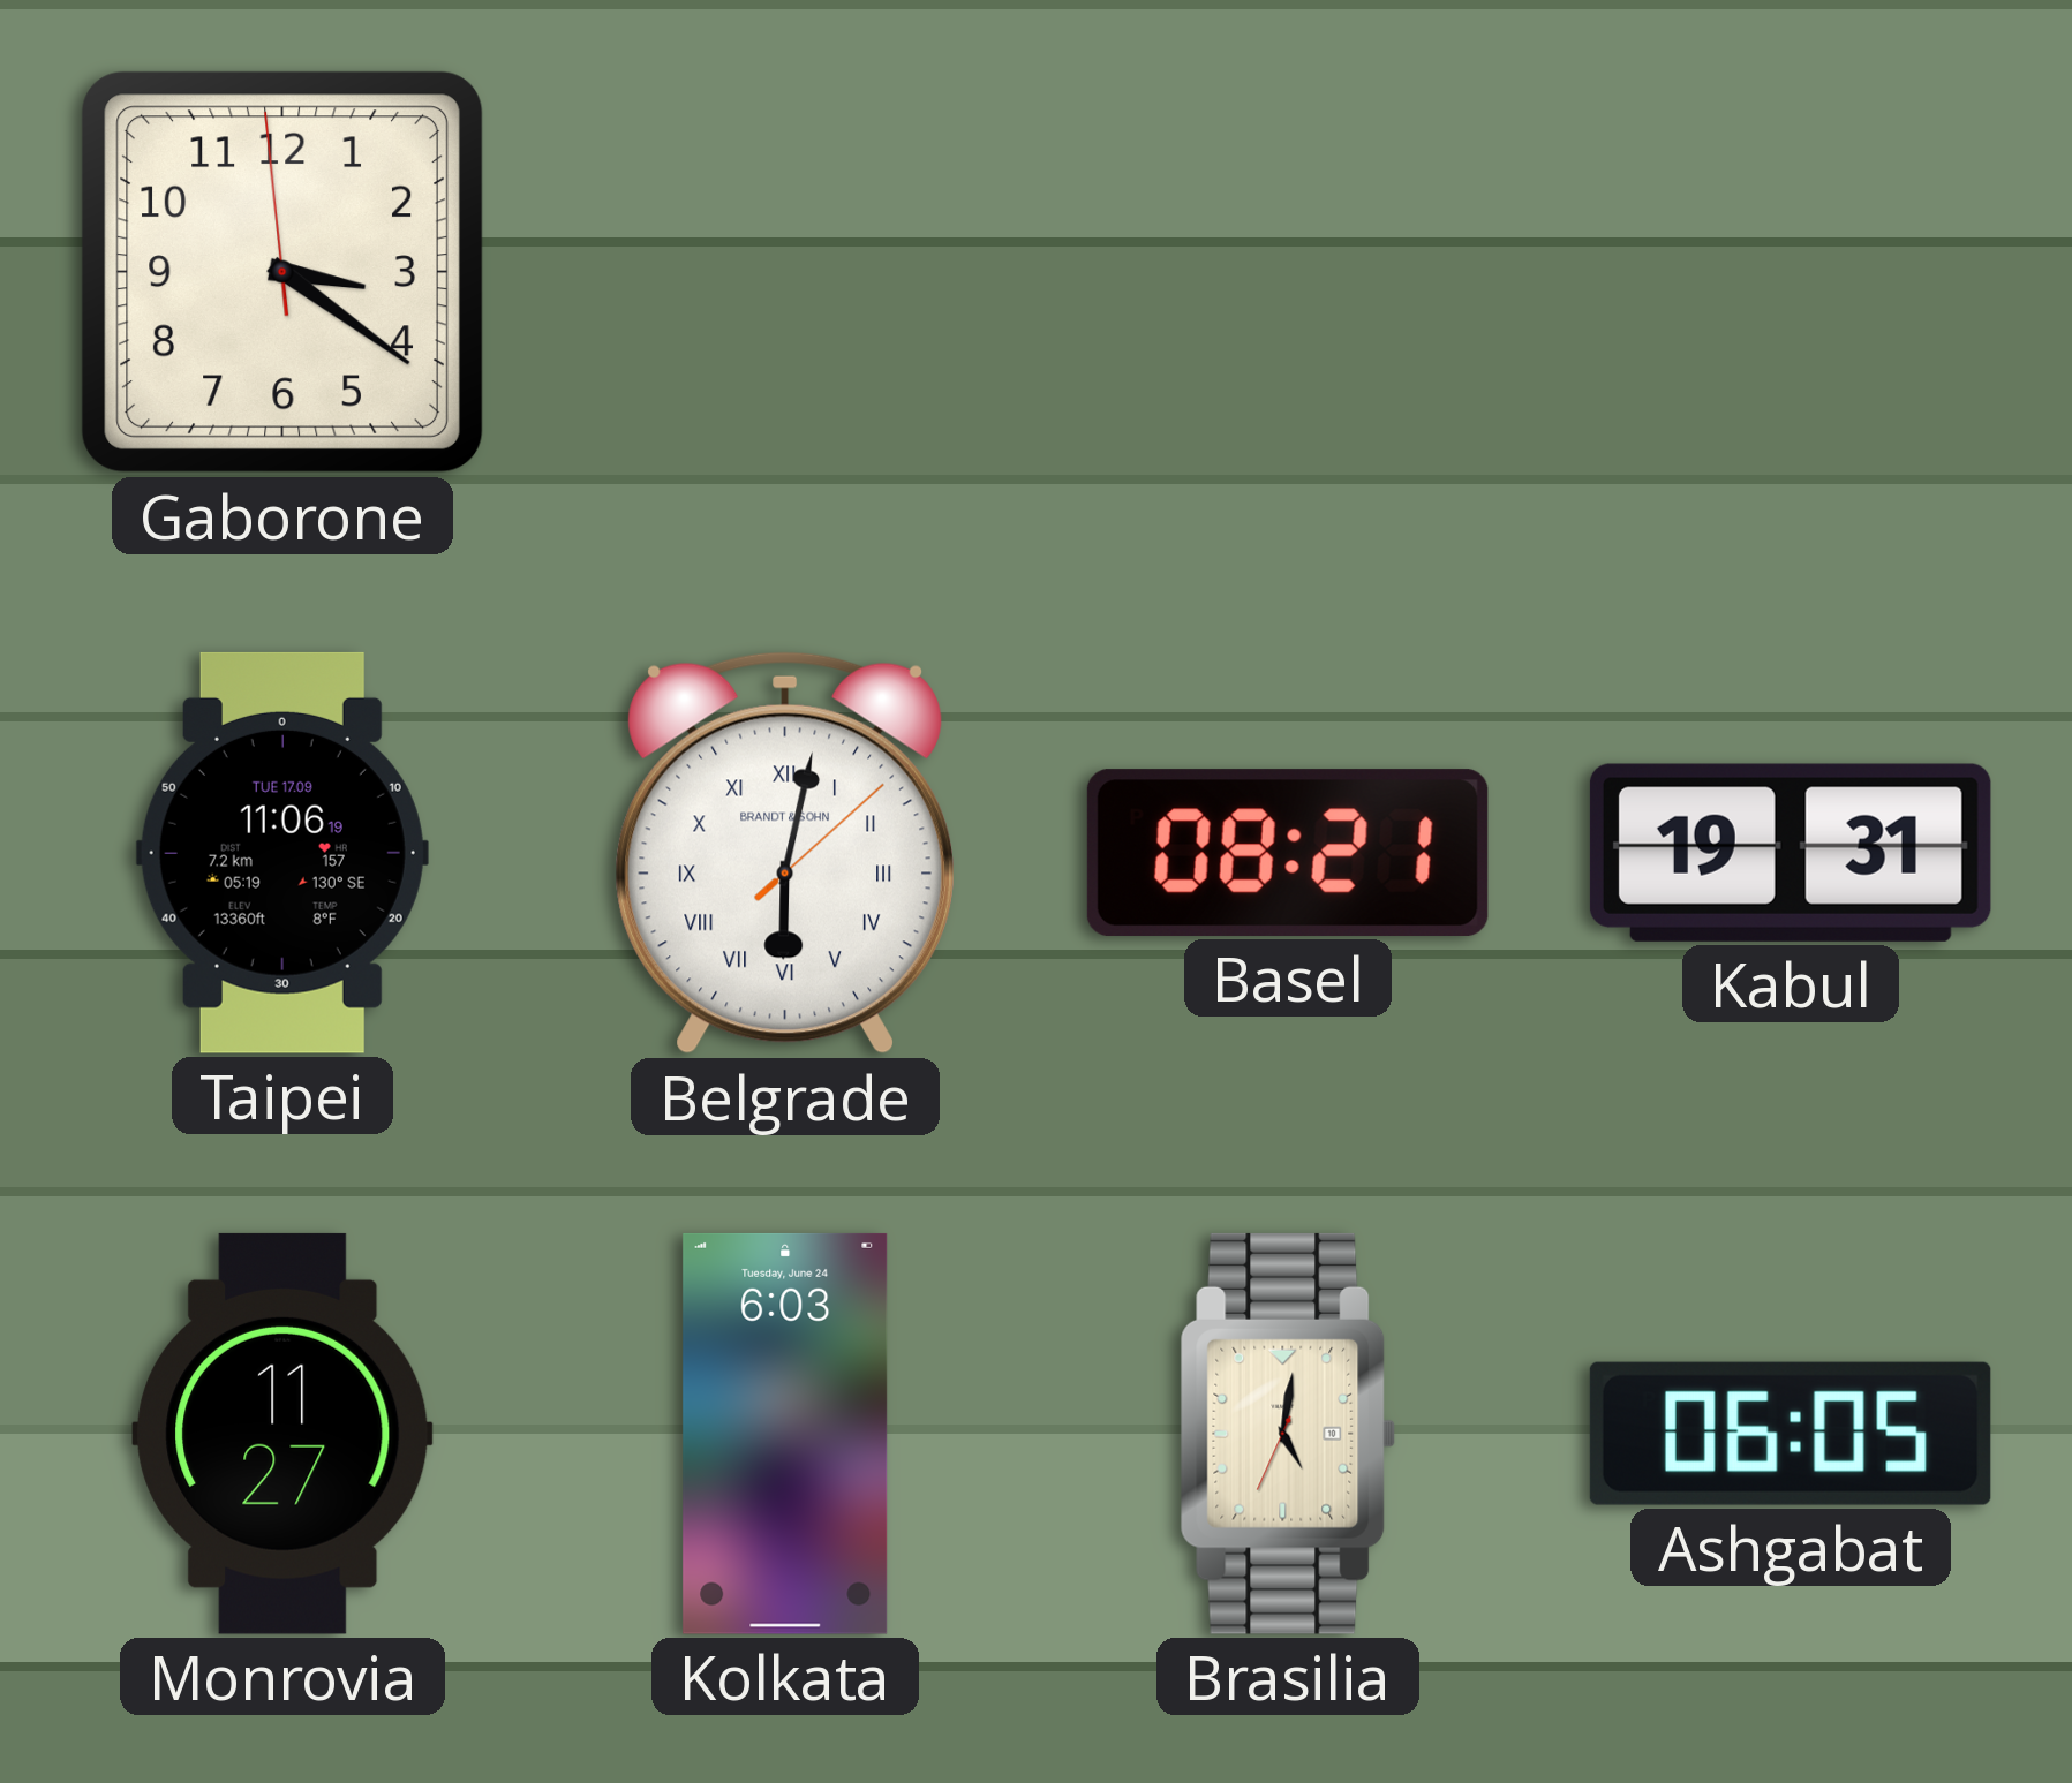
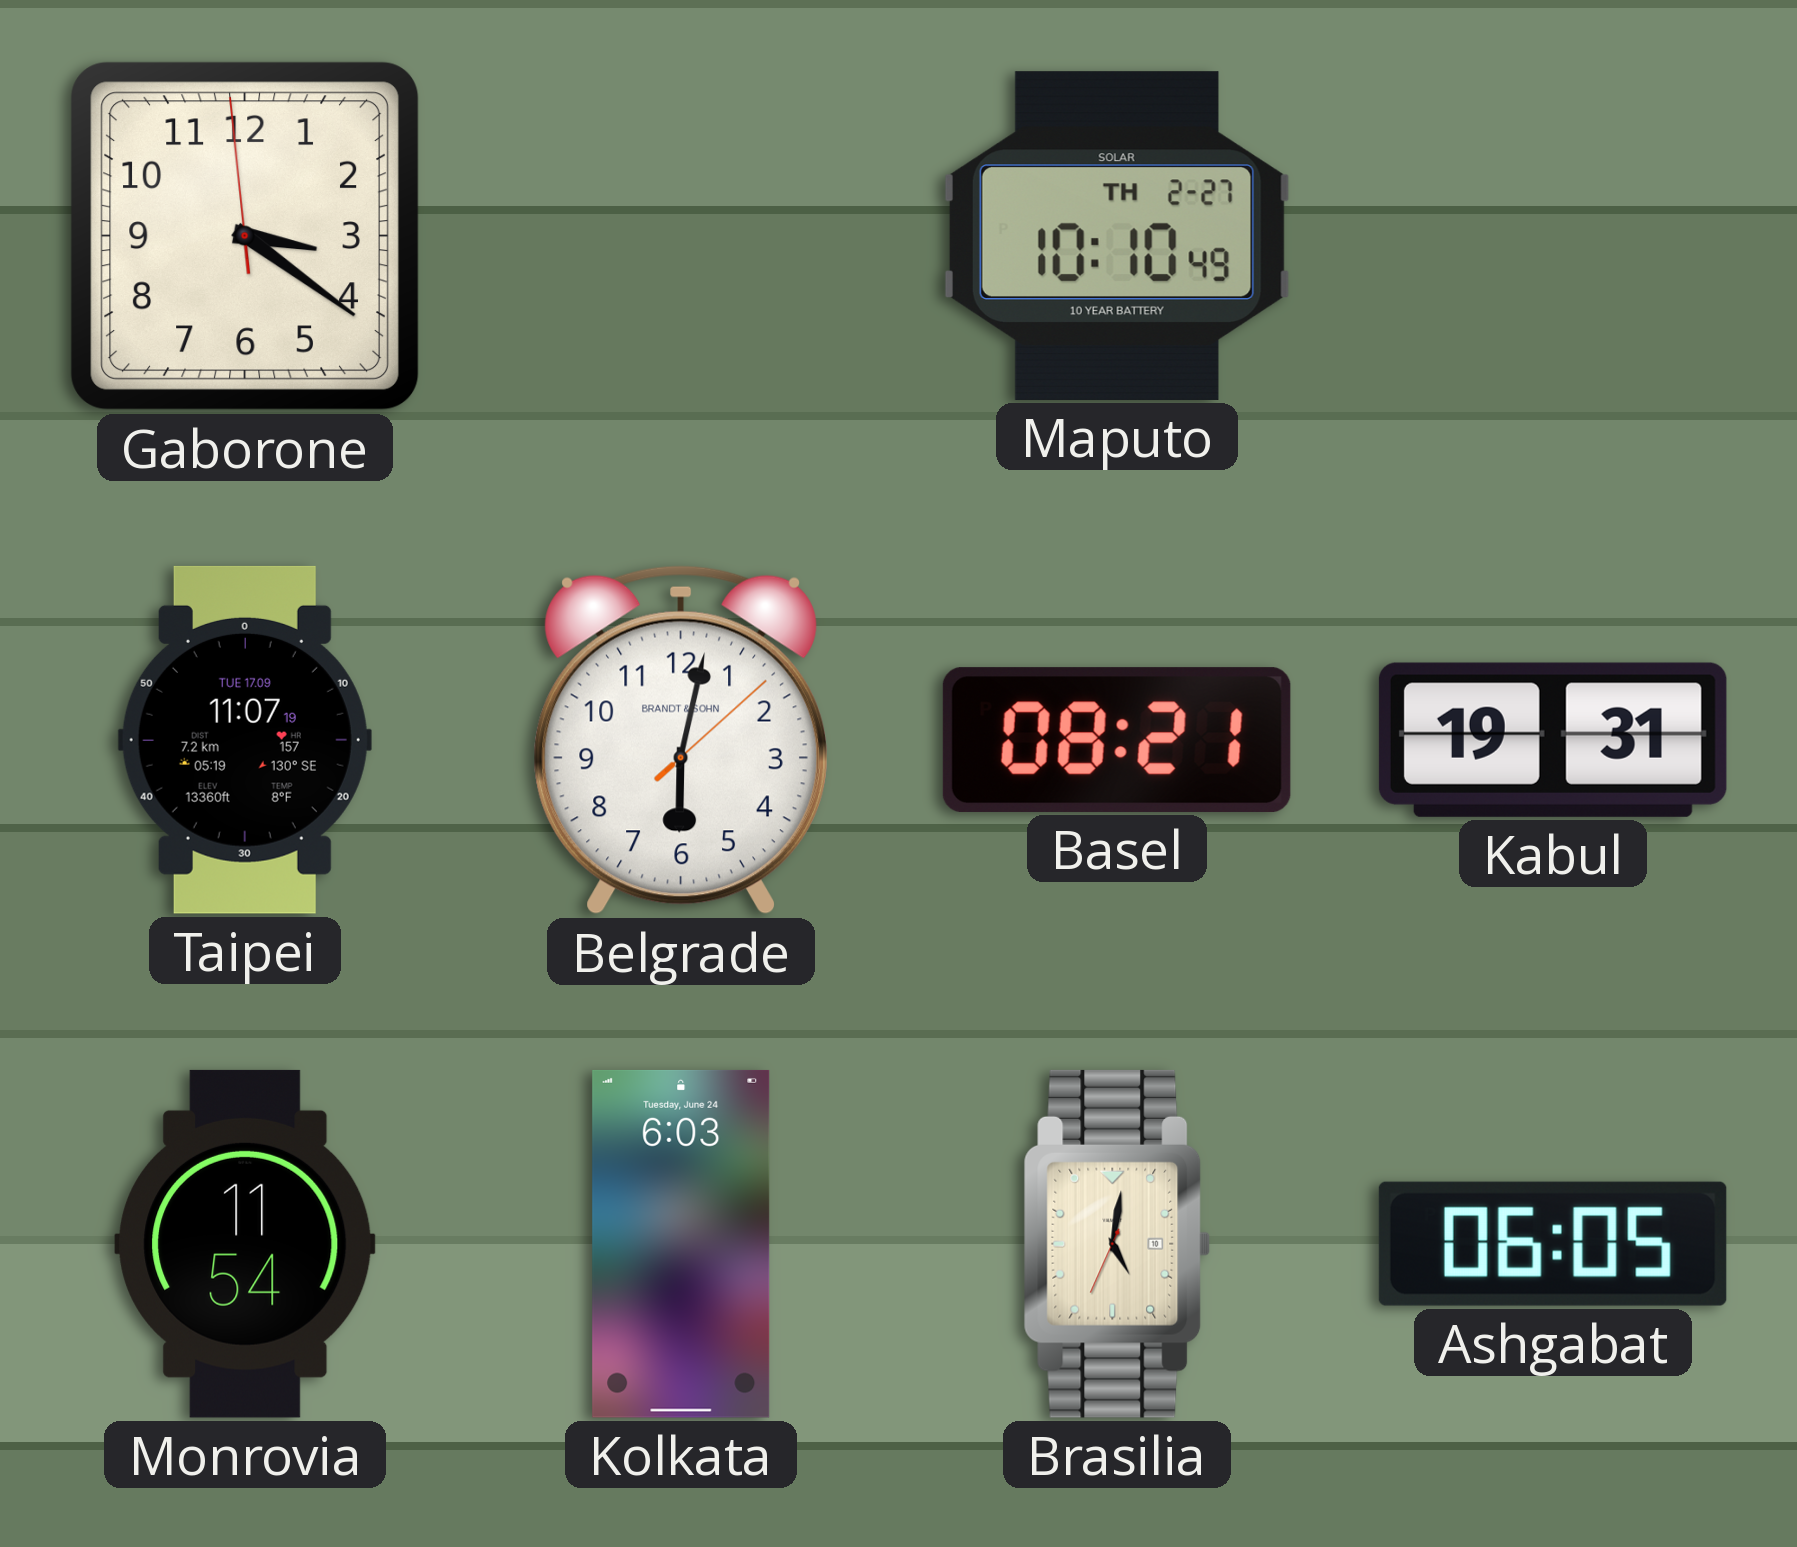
Maputo: none -> 10:10
Taipei: 11:06 -> 11:07
Belgrade numerals: Roman -> Arabic
Monrovia: 11:27 -> 11:54
